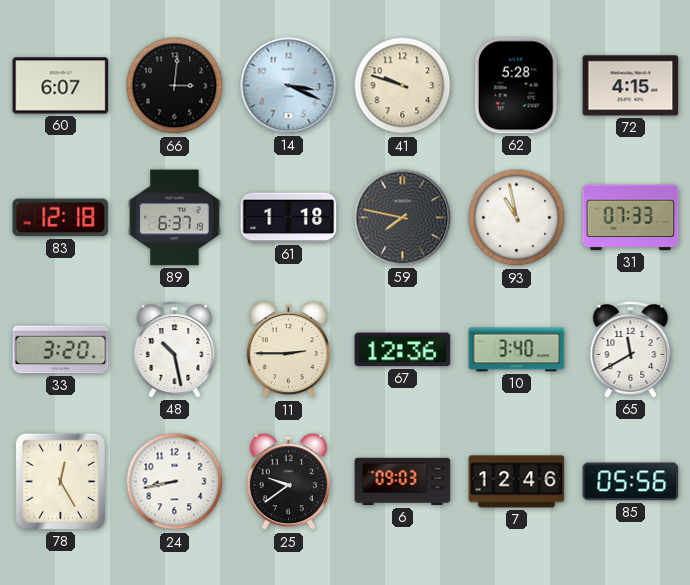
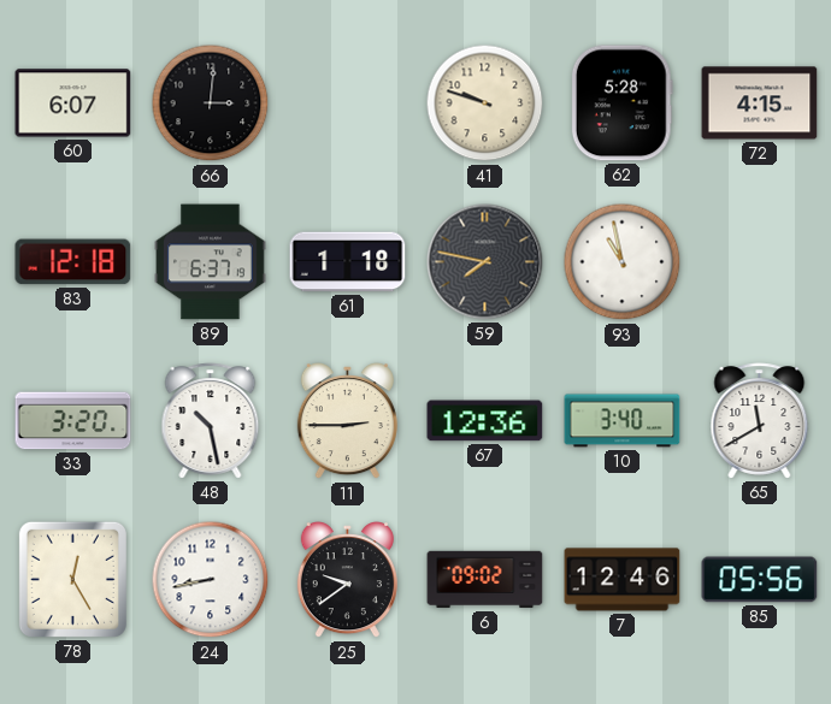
14: 3:19 -> none
31: 07:33 -> none
6: 09:03 -> 09:02
